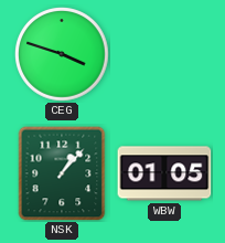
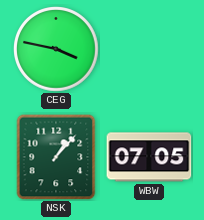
CEG: 3:48 -> 3:47
WBW: 01:05 -> 07:05
